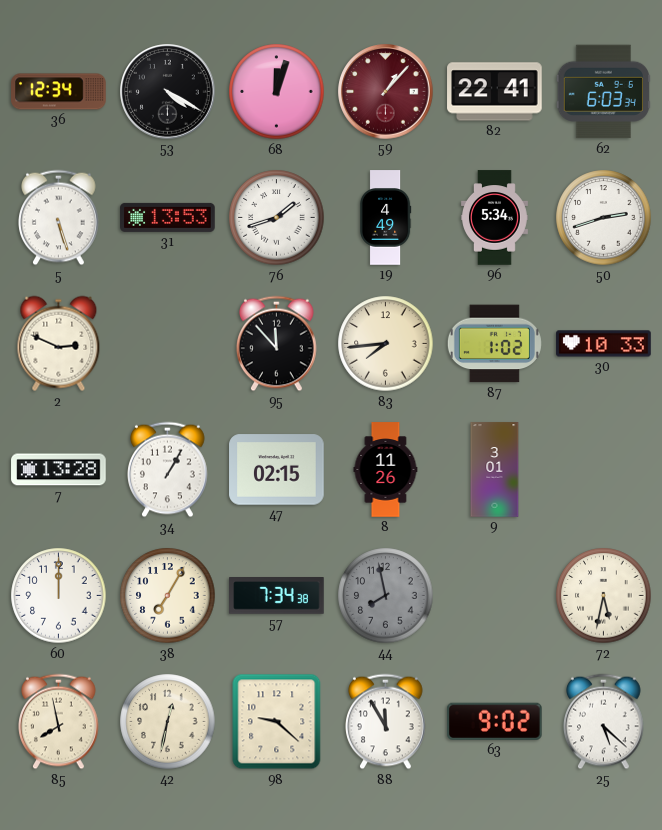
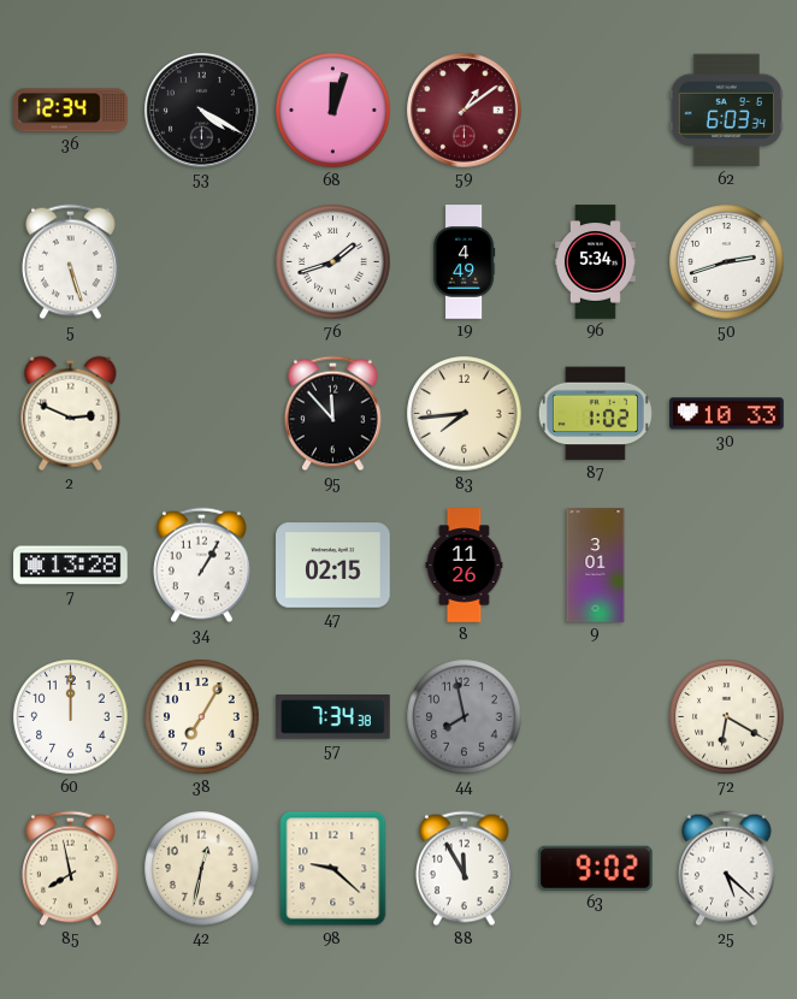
59: 1:07 -> 1:09
82: 22:41 -> none
31: 13:53 -> none
72: 5:32 -> 6:20
